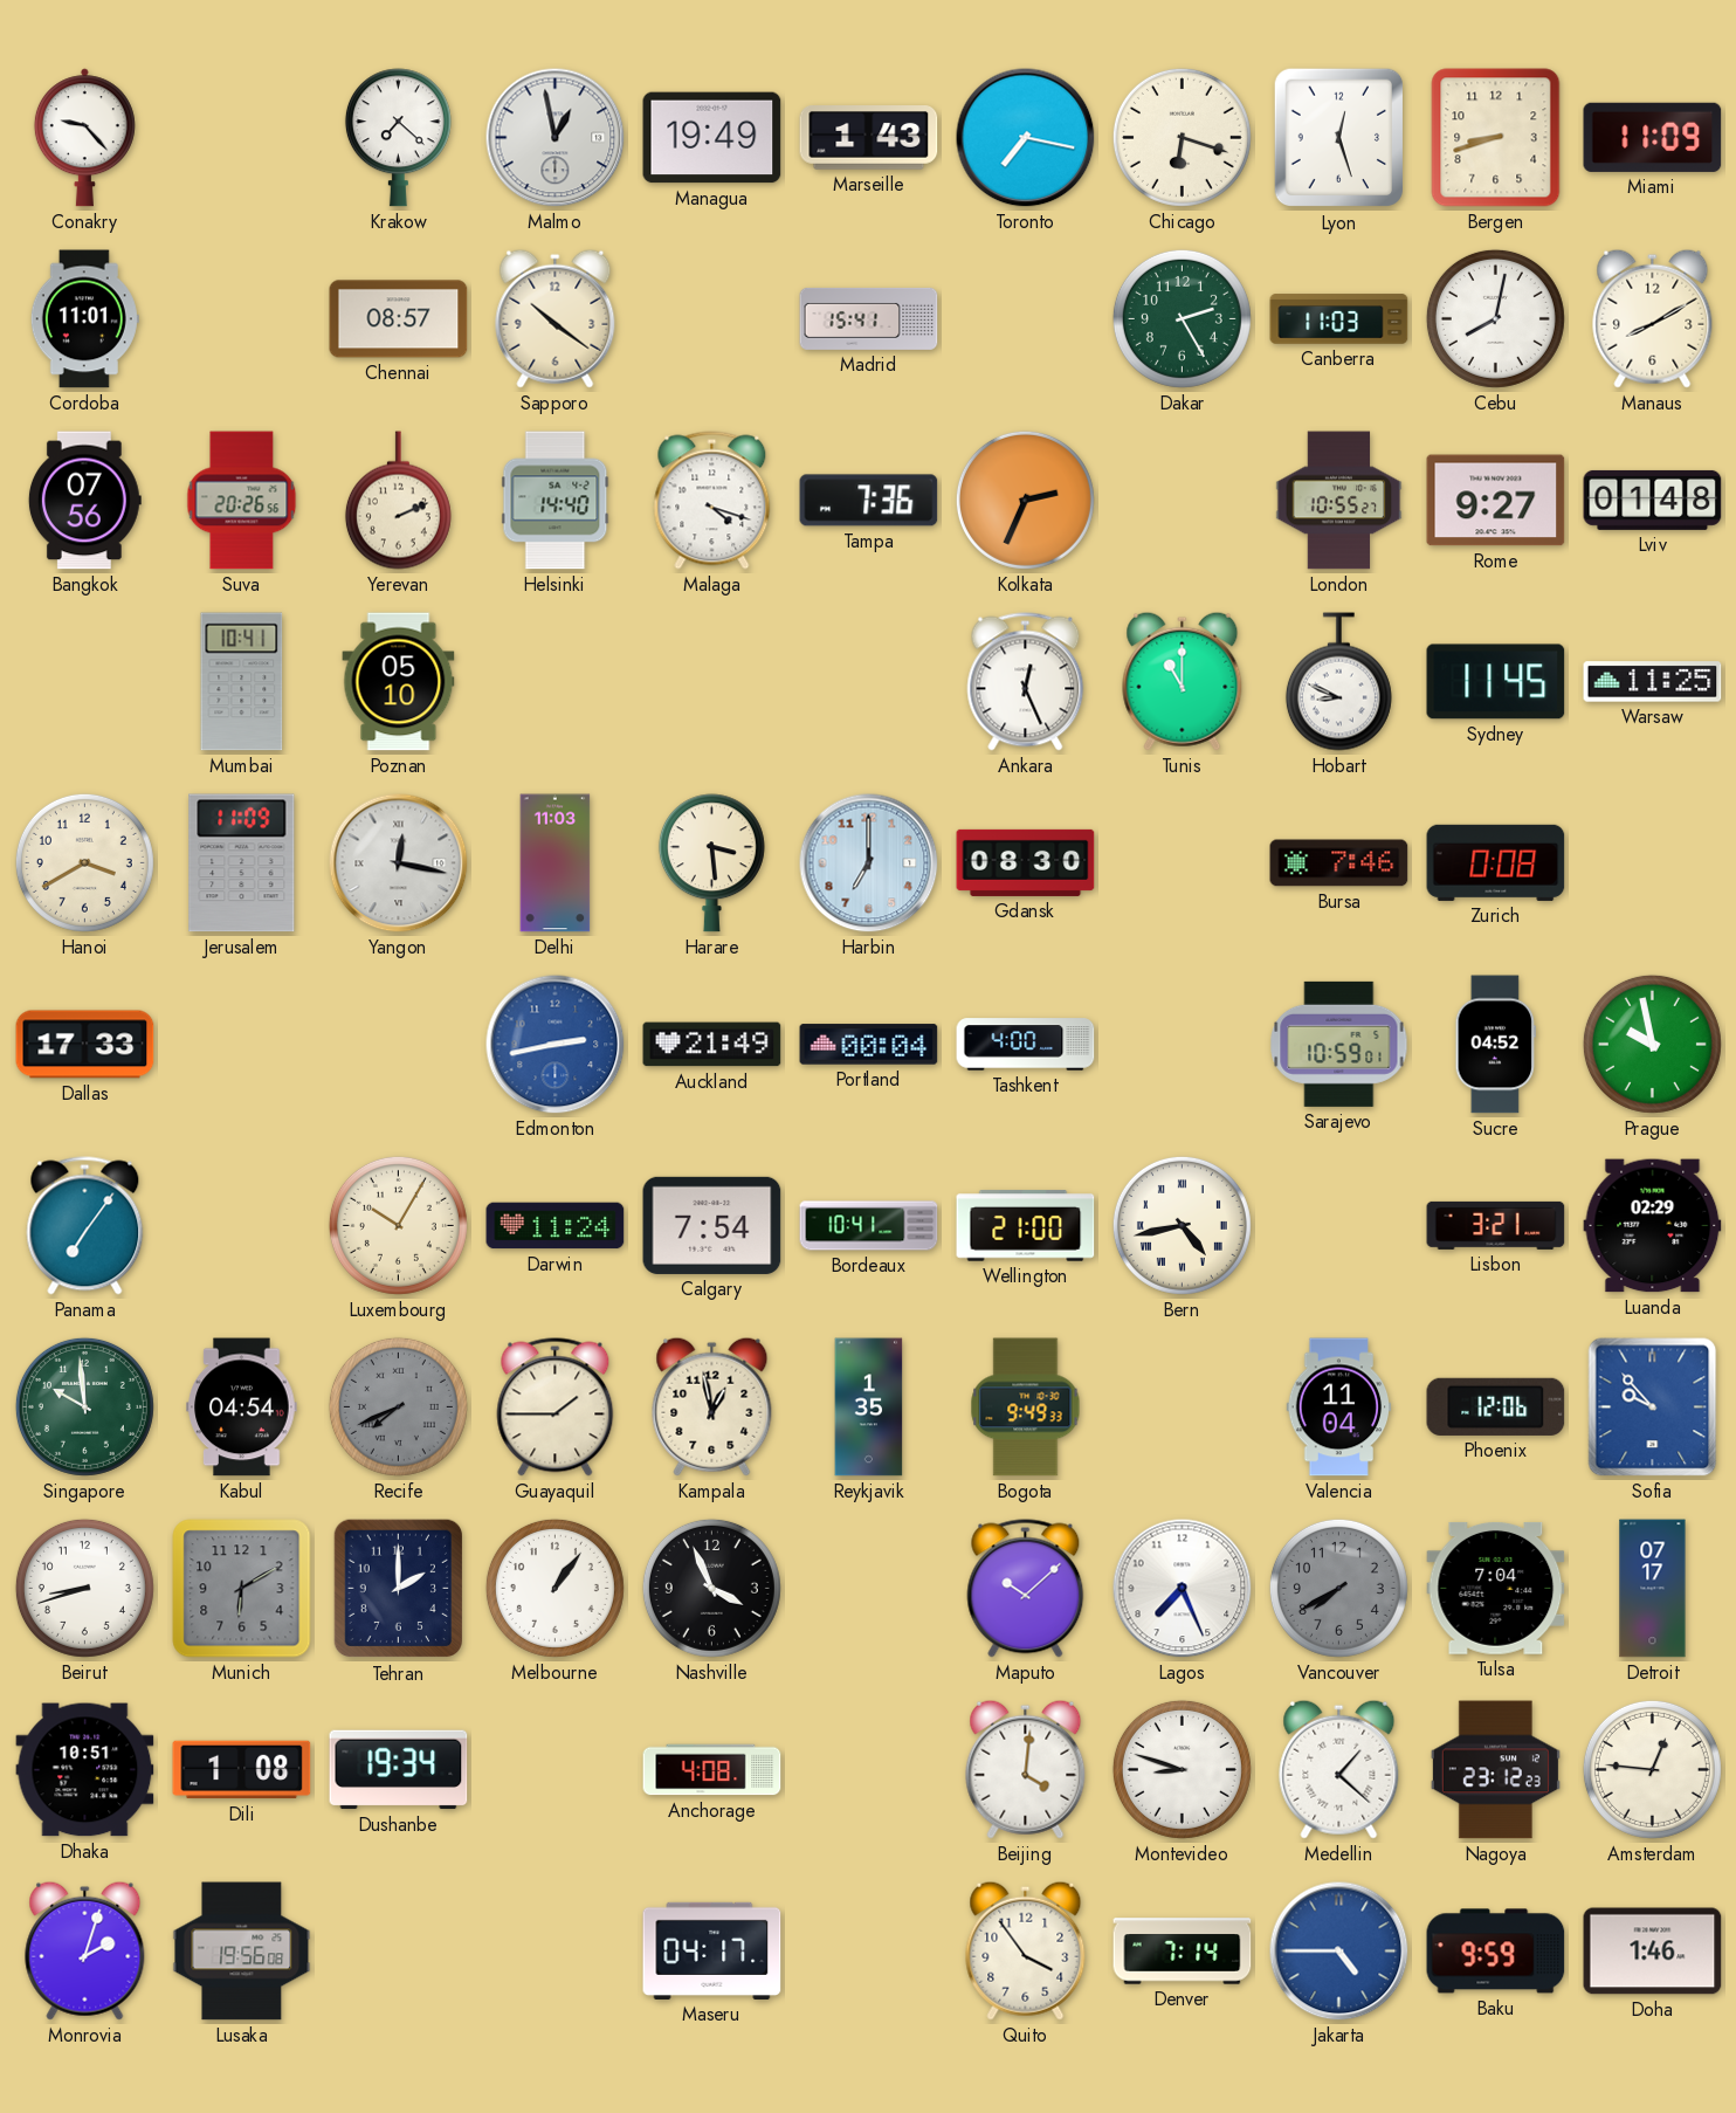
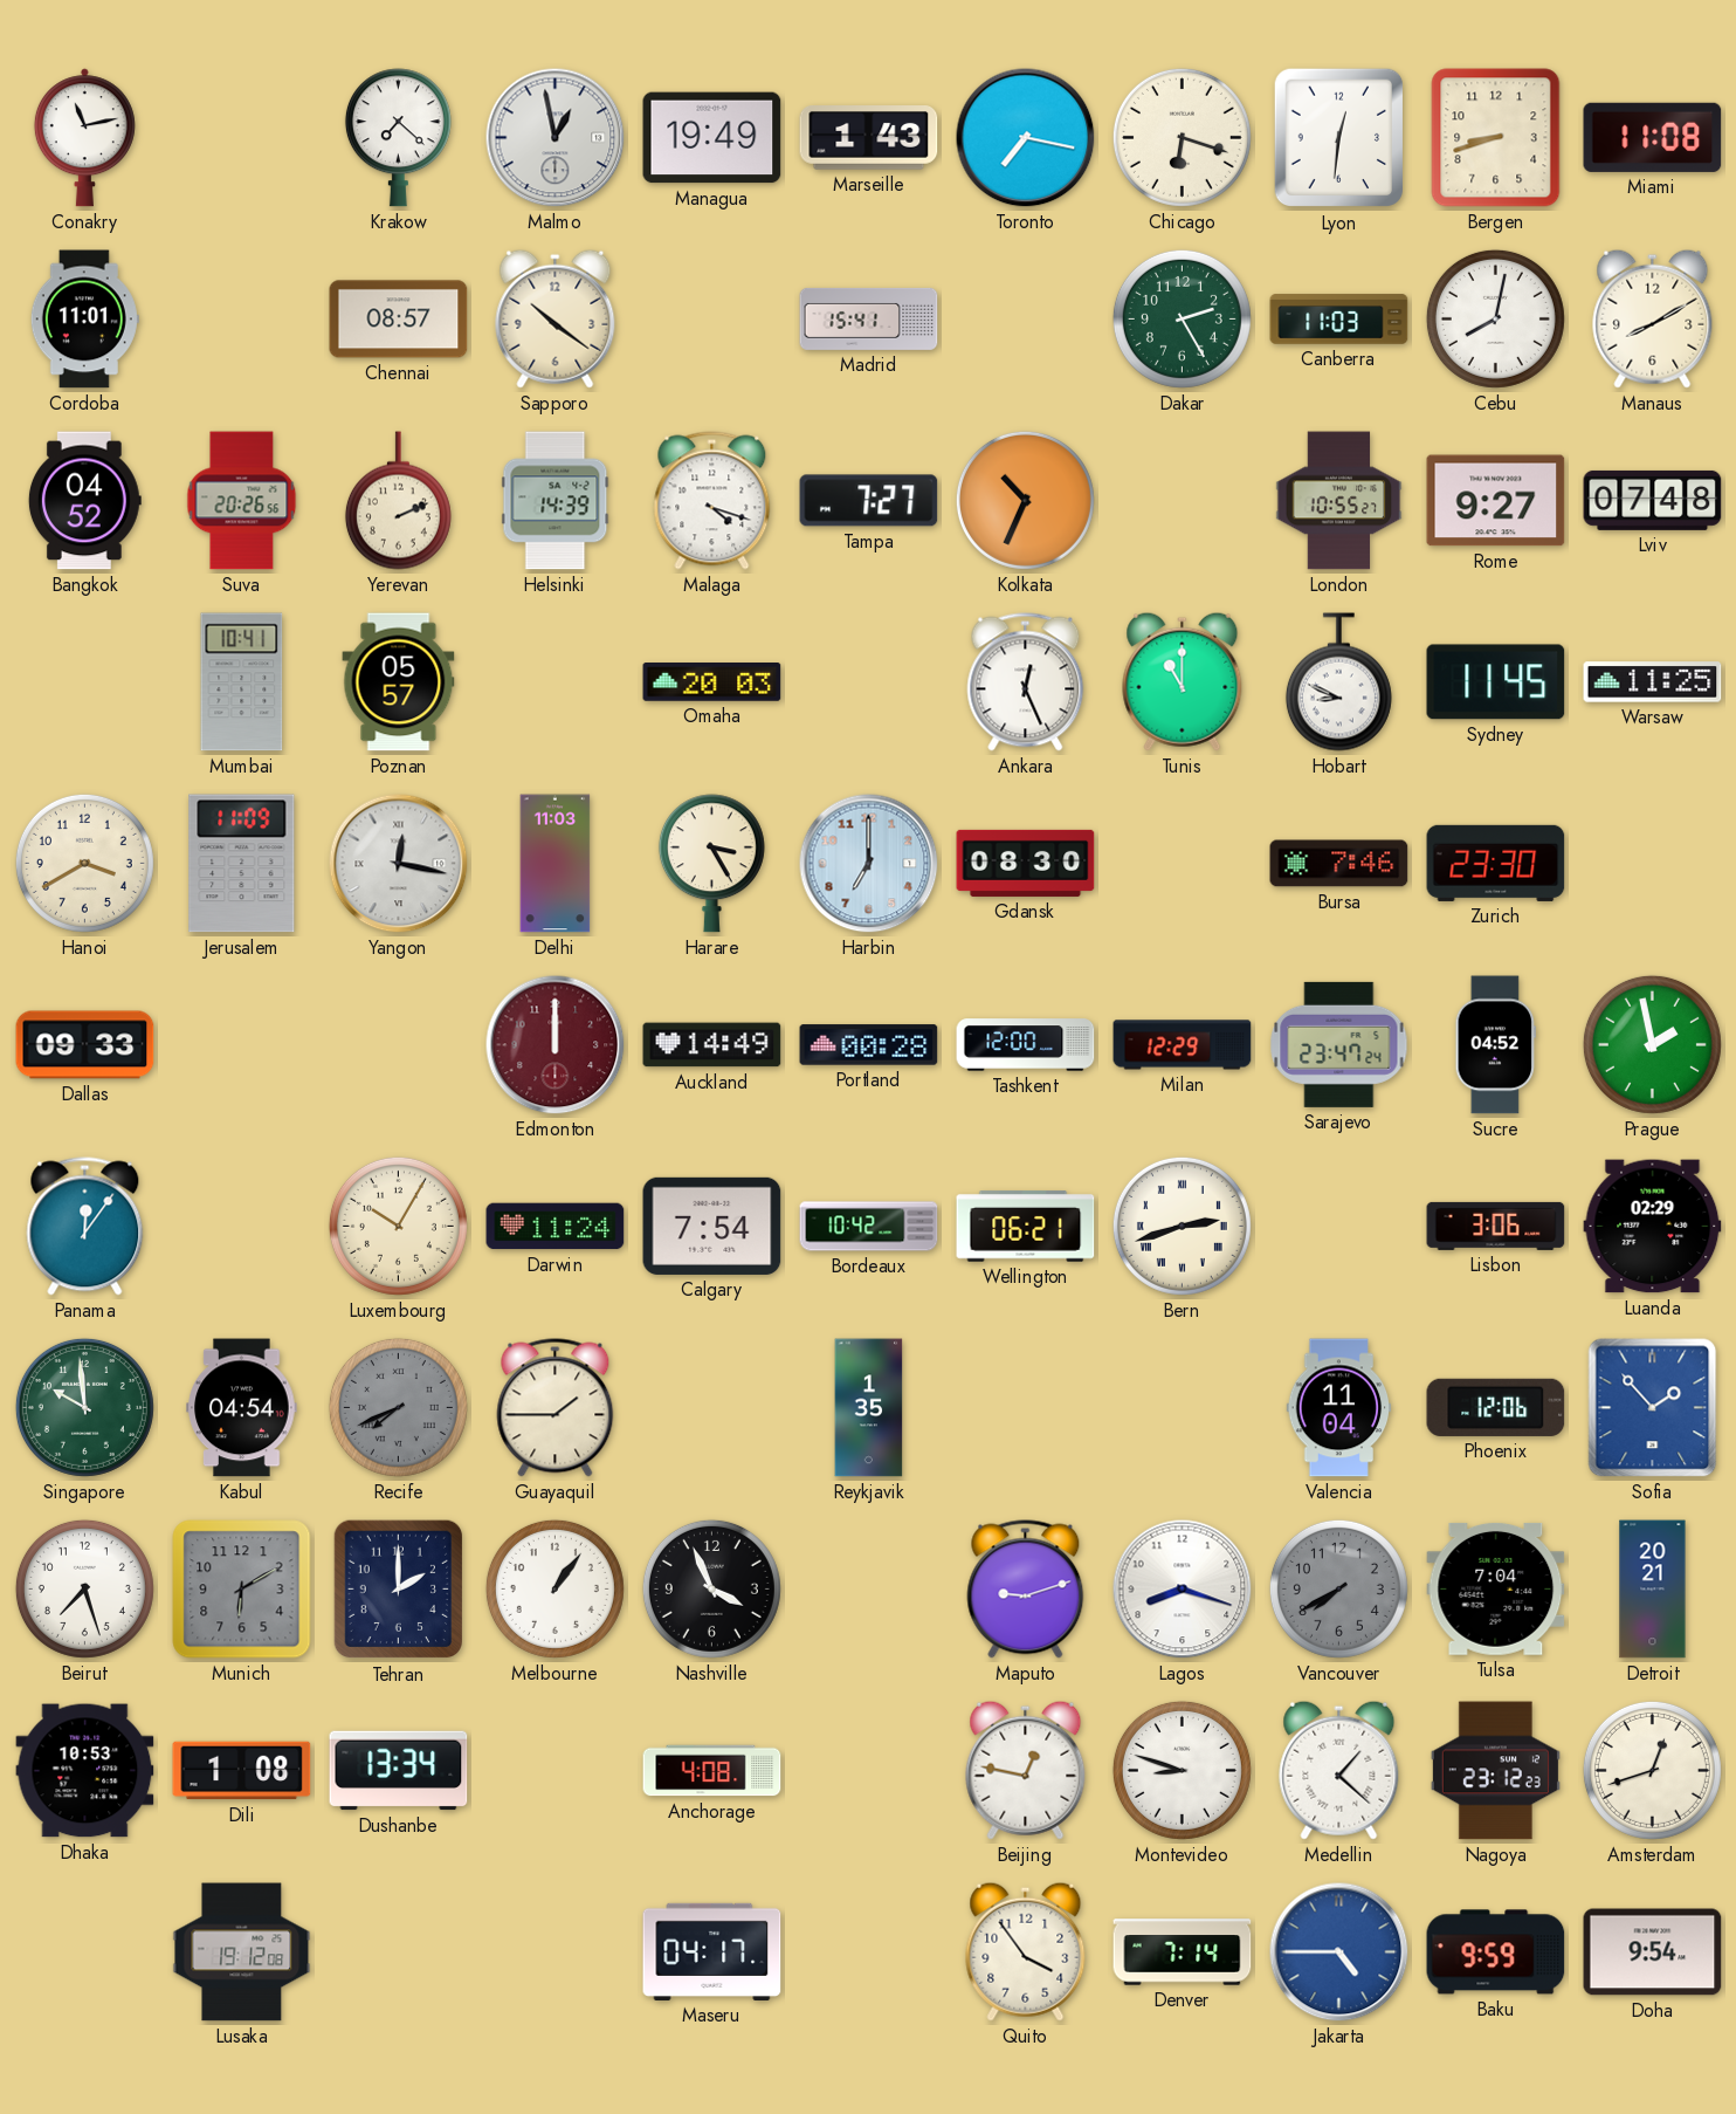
Conakry: 9:23 -> 11:13
Lyon: 12:27 -> 12:31
Miami: 11:09 -> 11:08
Bangkok: 07:56 -> 04:52
Helsinki: 14:40 -> 14:39
Tampa: 7:36 -> 7:27
Kolkata: 2:34 -> 10:34
Lviv: 01:48 -> 07:48
Poznan: 05:10 -> 05:57
Omaha: none -> 20:03
Harare: 3:29 -> 3:25
Zurich: 0:08 -> 23:30
Dallas: 17:33 -> 09:33
Edmonton: 2:43 -> 12:00
Edmonton dial: blue -> burgundy
Auckland: 21:49 -> 14:49
Portland: 00:04 -> 00:28
Tashkent: 4:00 -> 12:00
Milan: none -> 12:29
Sarajevo: 10:59 -> 23:47
Prague: 9:58 -> 1:58
Panama: 7:06 -> 12:06
Bordeaux: 10:41 -> 10:42
Wellington: 21:00 -> 06:21
Bern: 4:43 -> 2:42
Lisbon: 3:21 -> 3:06
Kampala: 12:58 -> none
Bogota: 9:49 -> none
Sofia: 9:53 -> 1:53
Beirut: 8:42 -> 7:27
Maputo: 10:08 -> 9:12
Lagos: 7:26 -> 8:18
Detroit: 07:17 -> 20:21
Dhaka: 10:51 -> 10:53
Dushanbe: 19:34 -> 13:34
Beijing: 4:01 -> 12:47
Amsterdam: 12:46 -> 12:42
Monrovia: 2:03 -> none
Lusaka: 19:56 -> 19:12
Doha: 1:46 -> 9:54
